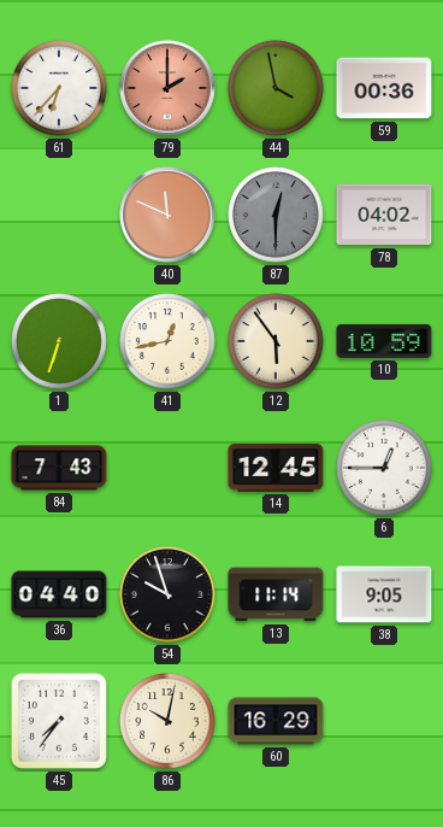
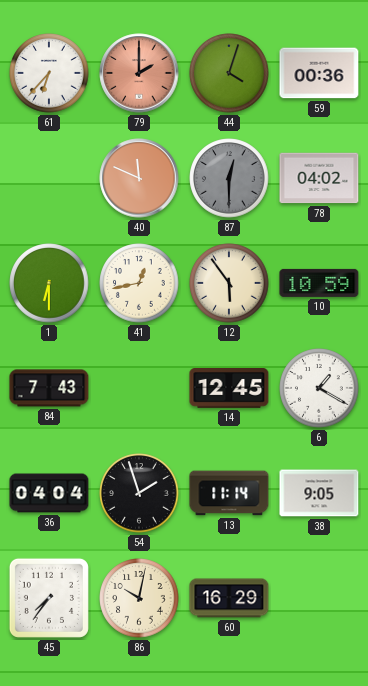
44: 3:58 -> 4:03
1: 6:33 -> 6:30
6: 12:45 -> 1:20
36: 04:40 -> 04:04
54: 9:57 -> 1:57
